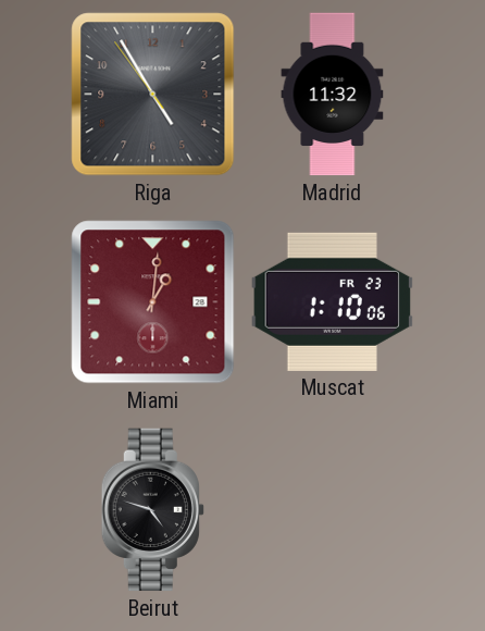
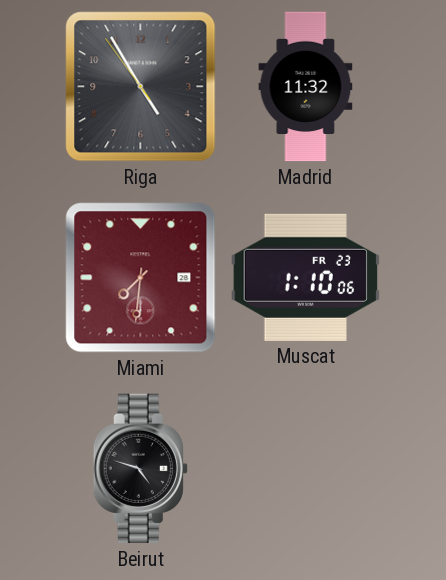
Miami: 1:01 -> 7:31
